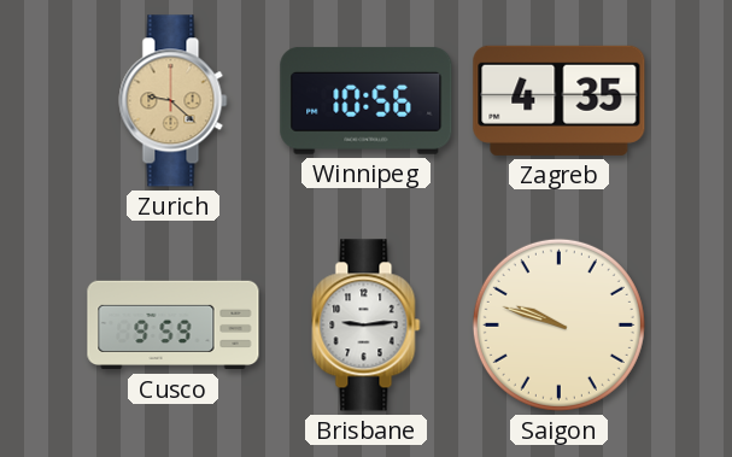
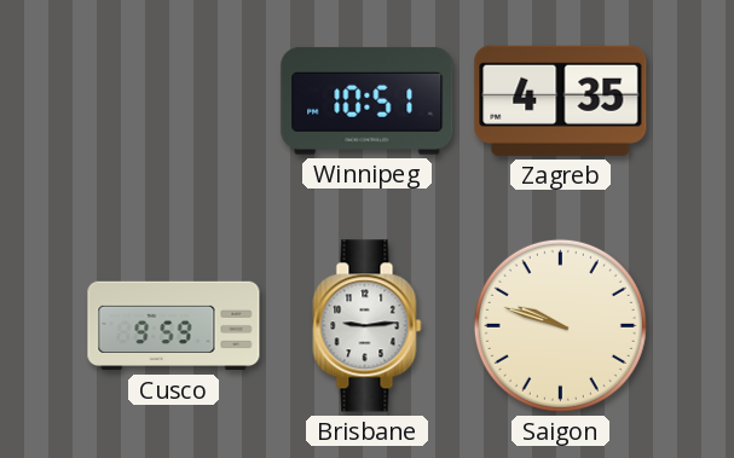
Zurich: 9:22 -> none
Winnipeg: 10:56 -> 10:51
